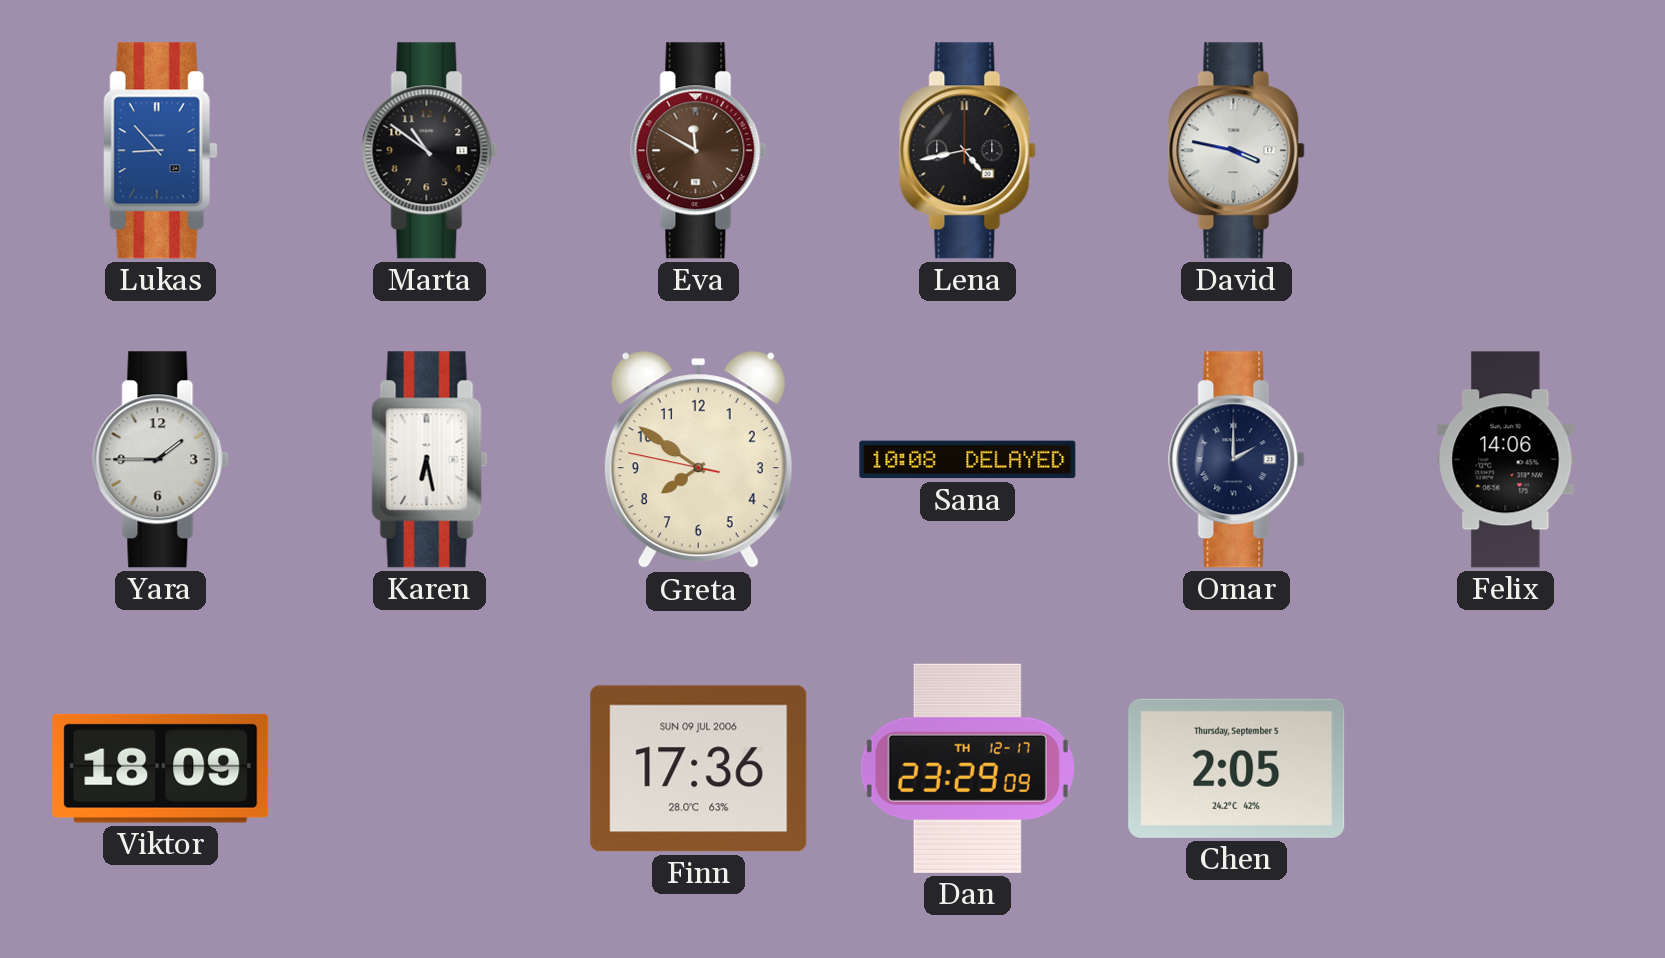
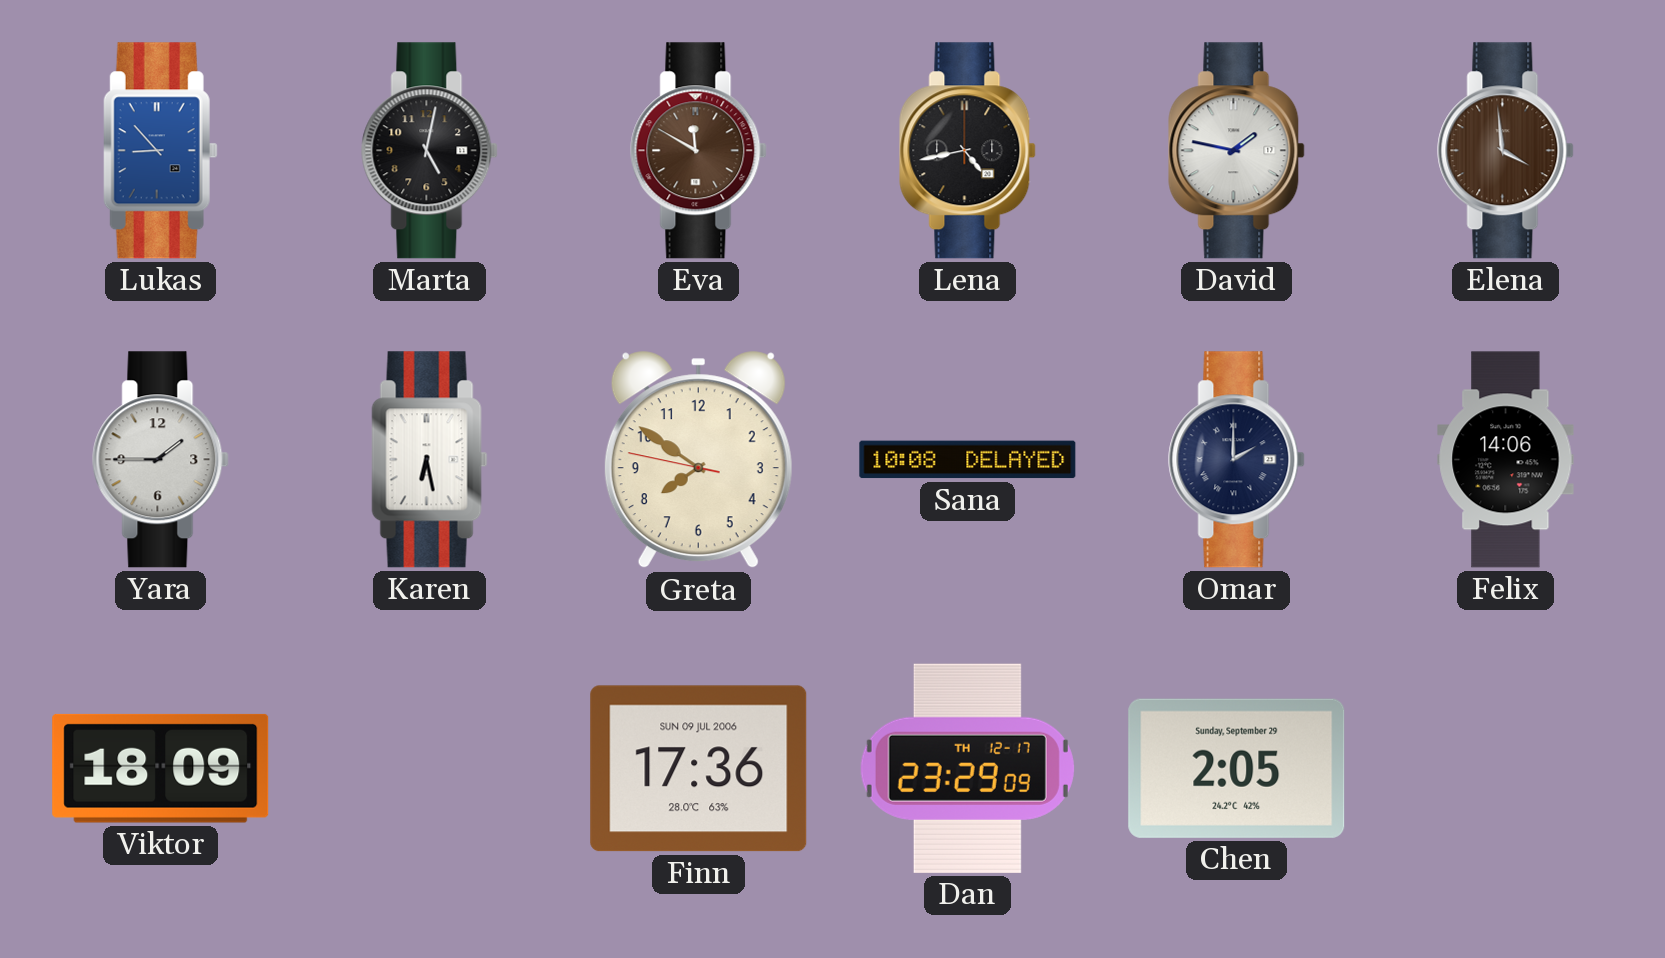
Marta: 10:51 -> 5:02
David: 3:47 -> 1:47
Elena: none -> 3:59
Chen date: Thursday, September 5 -> Sunday, September 29
